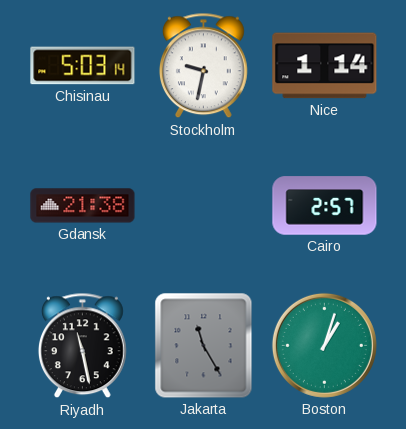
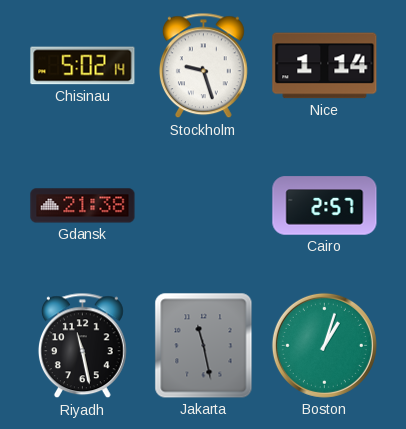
Chisinau: 5:03 -> 5:02
Stockholm: 9:32 -> 9:27
Jakarta: 11:25 -> 11:28
